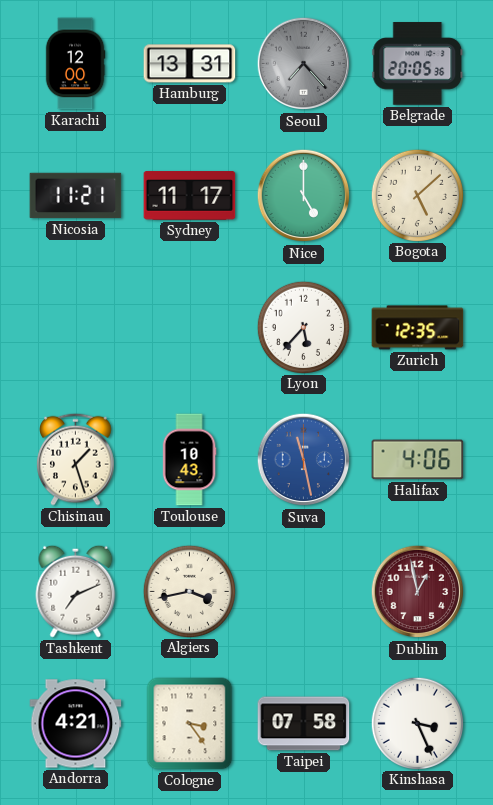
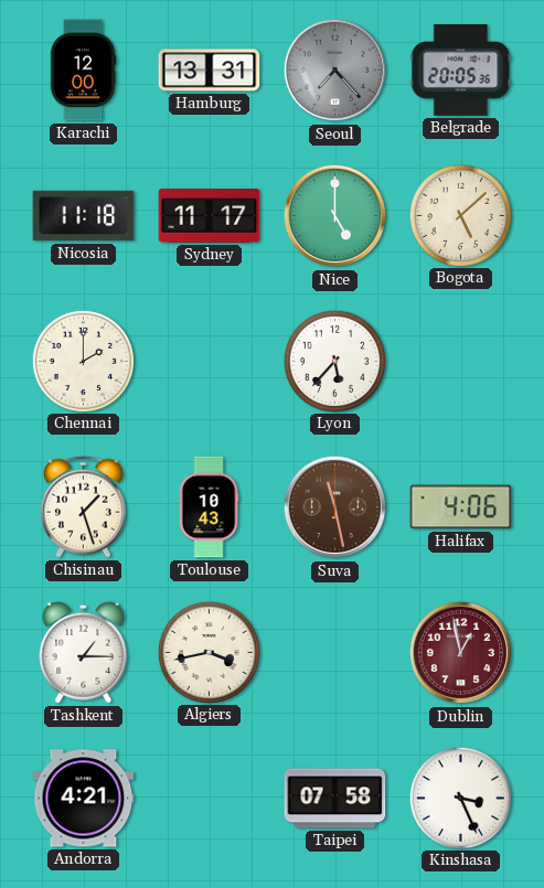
Nicosia: 11:21 -> 11:18
Chennai: none -> 2:00
Zurich: 12:35 -> none
Suva dial: blue -> brown
Tashkent: 7:11 -> 1:15
Cologne: 3:24 -> none
